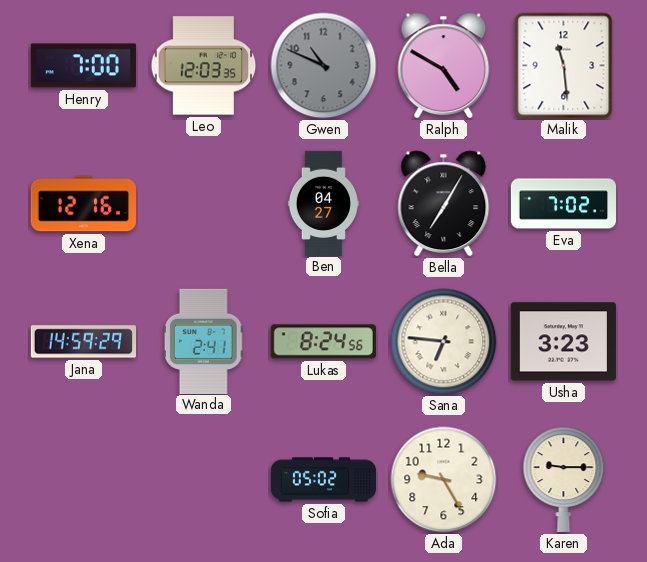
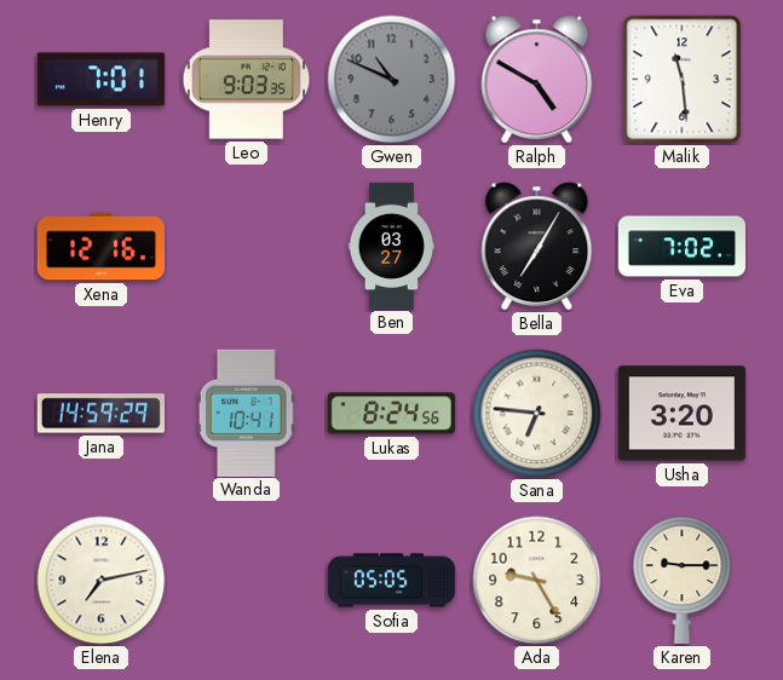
Henry: 7:00 -> 7:01
Leo: 12:03 -> 9:03
Ben: 04:27 -> 03:27
Wanda: 2:41 -> 10:41
Usha: 3:23 -> 3:20
Elena: none -> 7:13
Sofia: 05:02 -> 05:05
